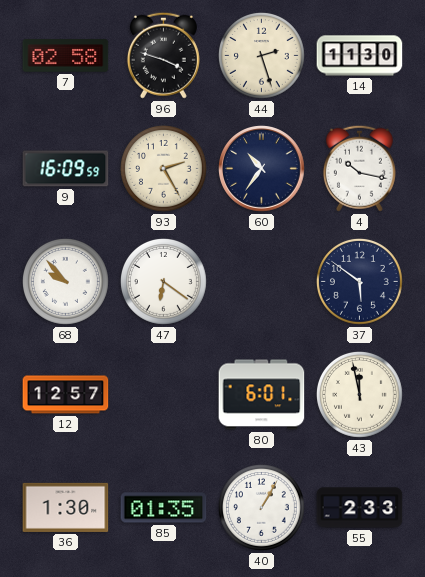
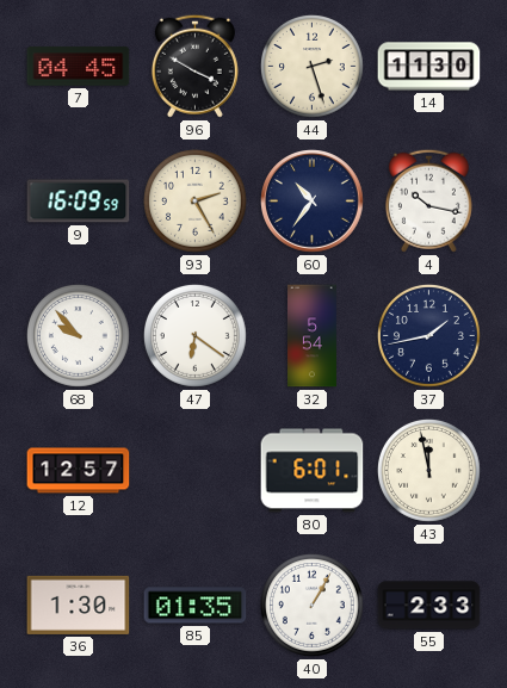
7: 02:58 -> 04:45
96: 3:48 -> 3:50
32: none -> 5:54
37: 5:51 -> 1:43
